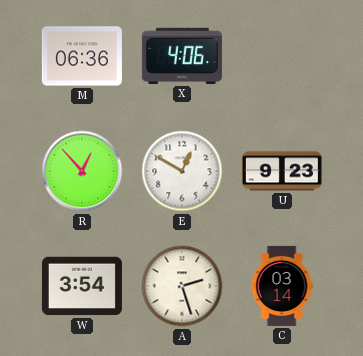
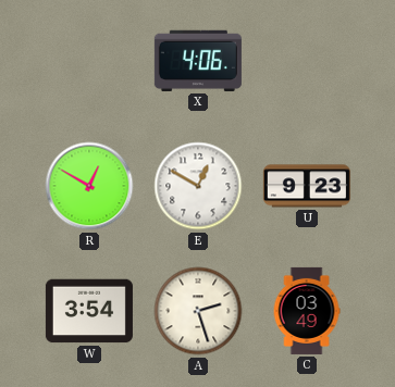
M: 06:36 -> none
R: 12:53 -> 12:50
C: 03:14 -> 03:49
